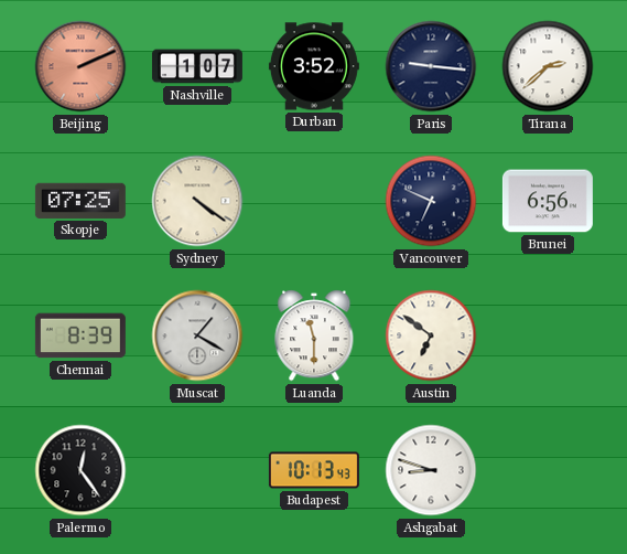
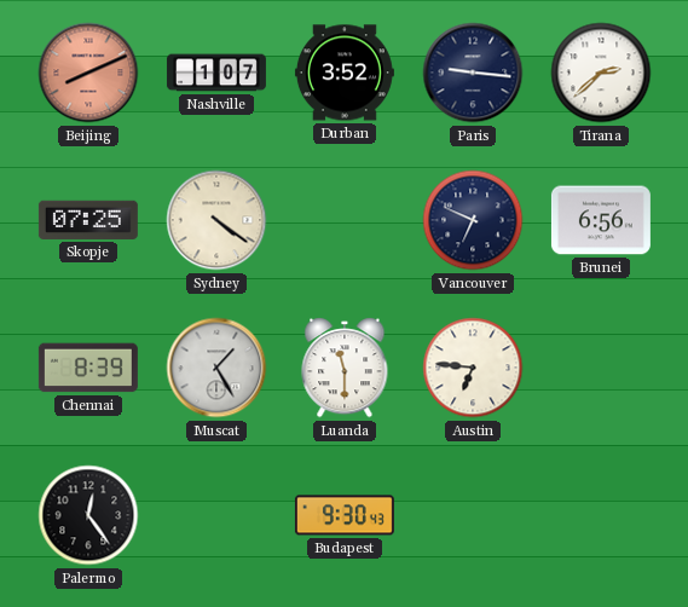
Beijing: 2:11 -> 8:11
Muscat: 1:20 -> 1:25
Austin: 6:51 -> 6:46
Budapest: 10:13 -> 9:30
Ashgabat: 8:48 -> none
